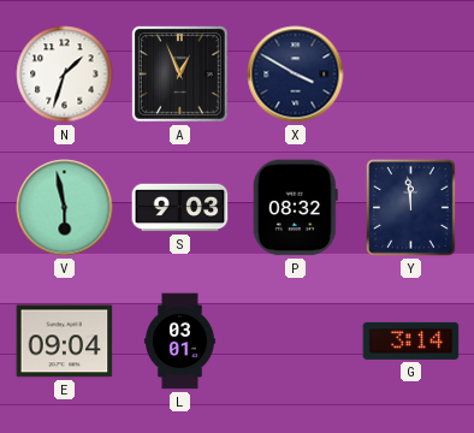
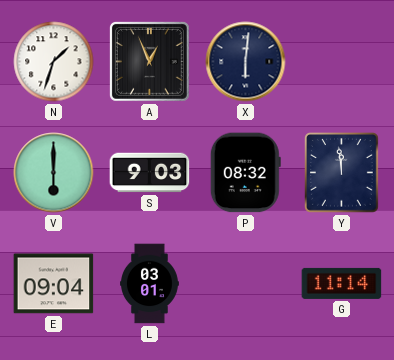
X: 3:50 -> 6:01
V: 5:58 -> 6:00
G: 3:14 -> 11:14
